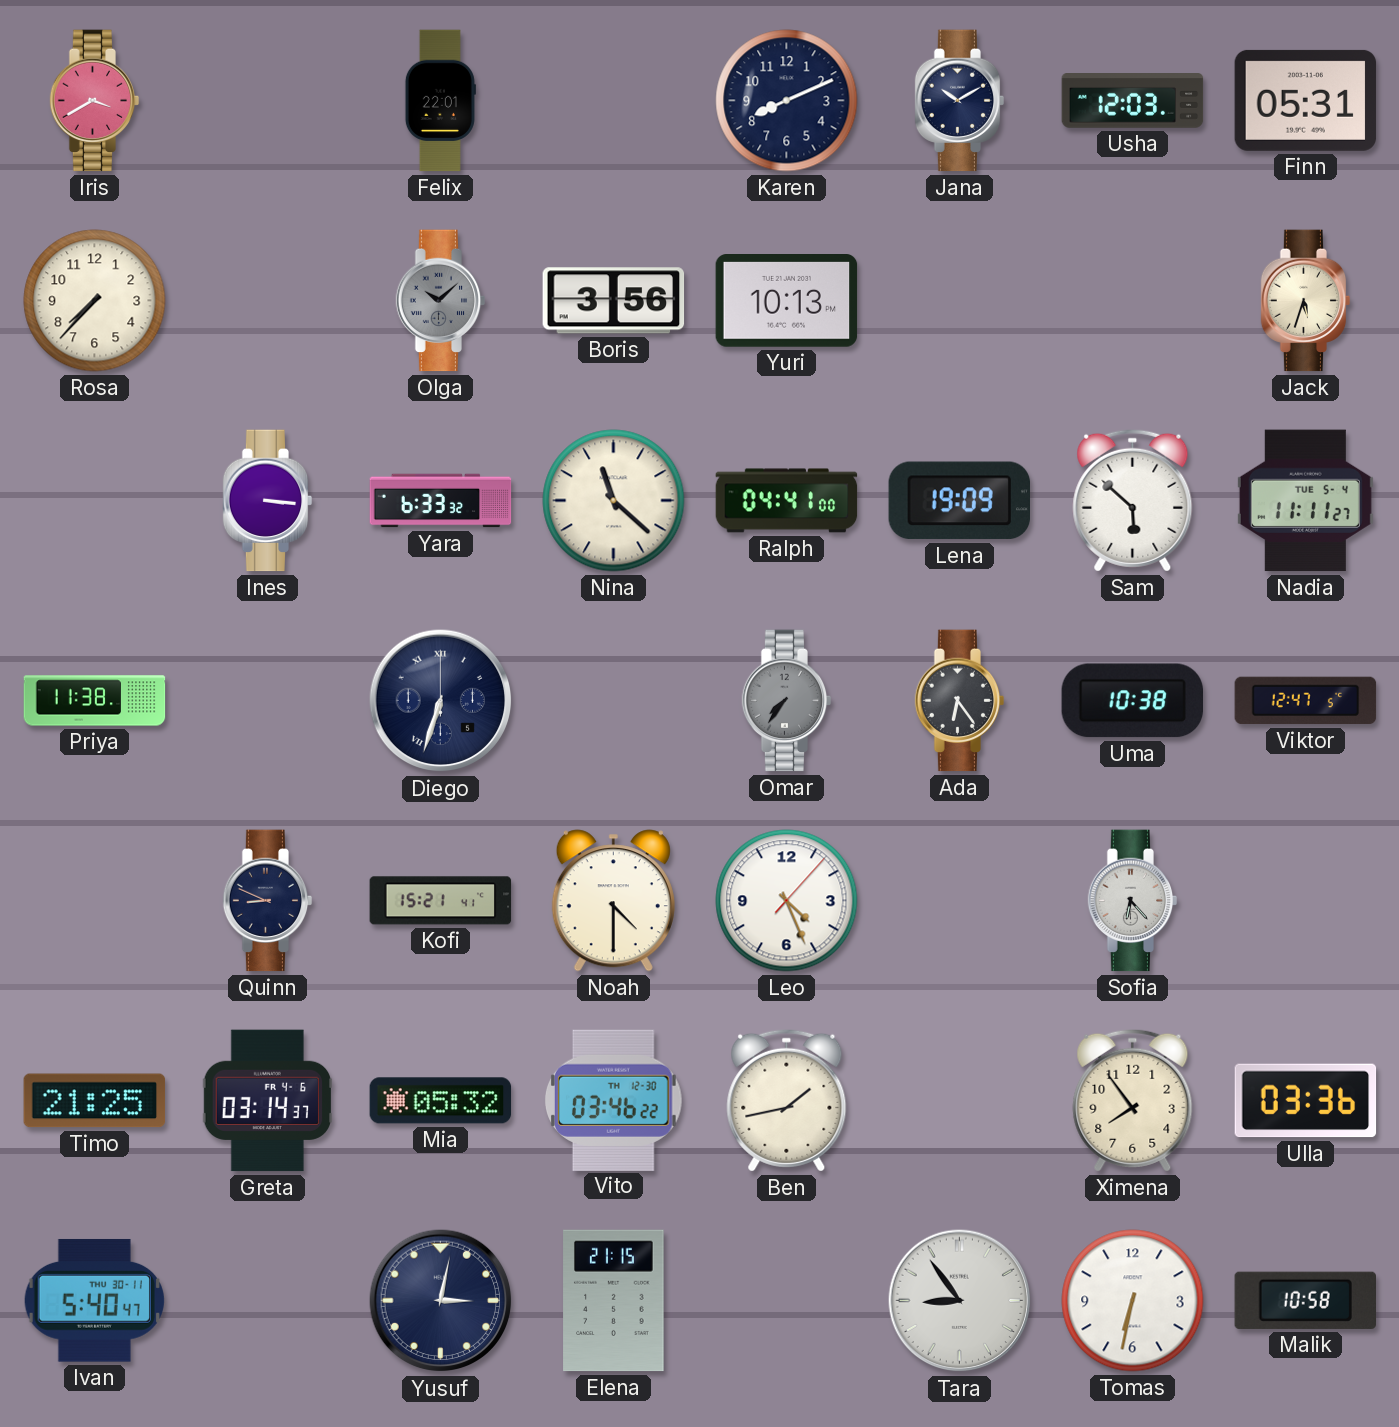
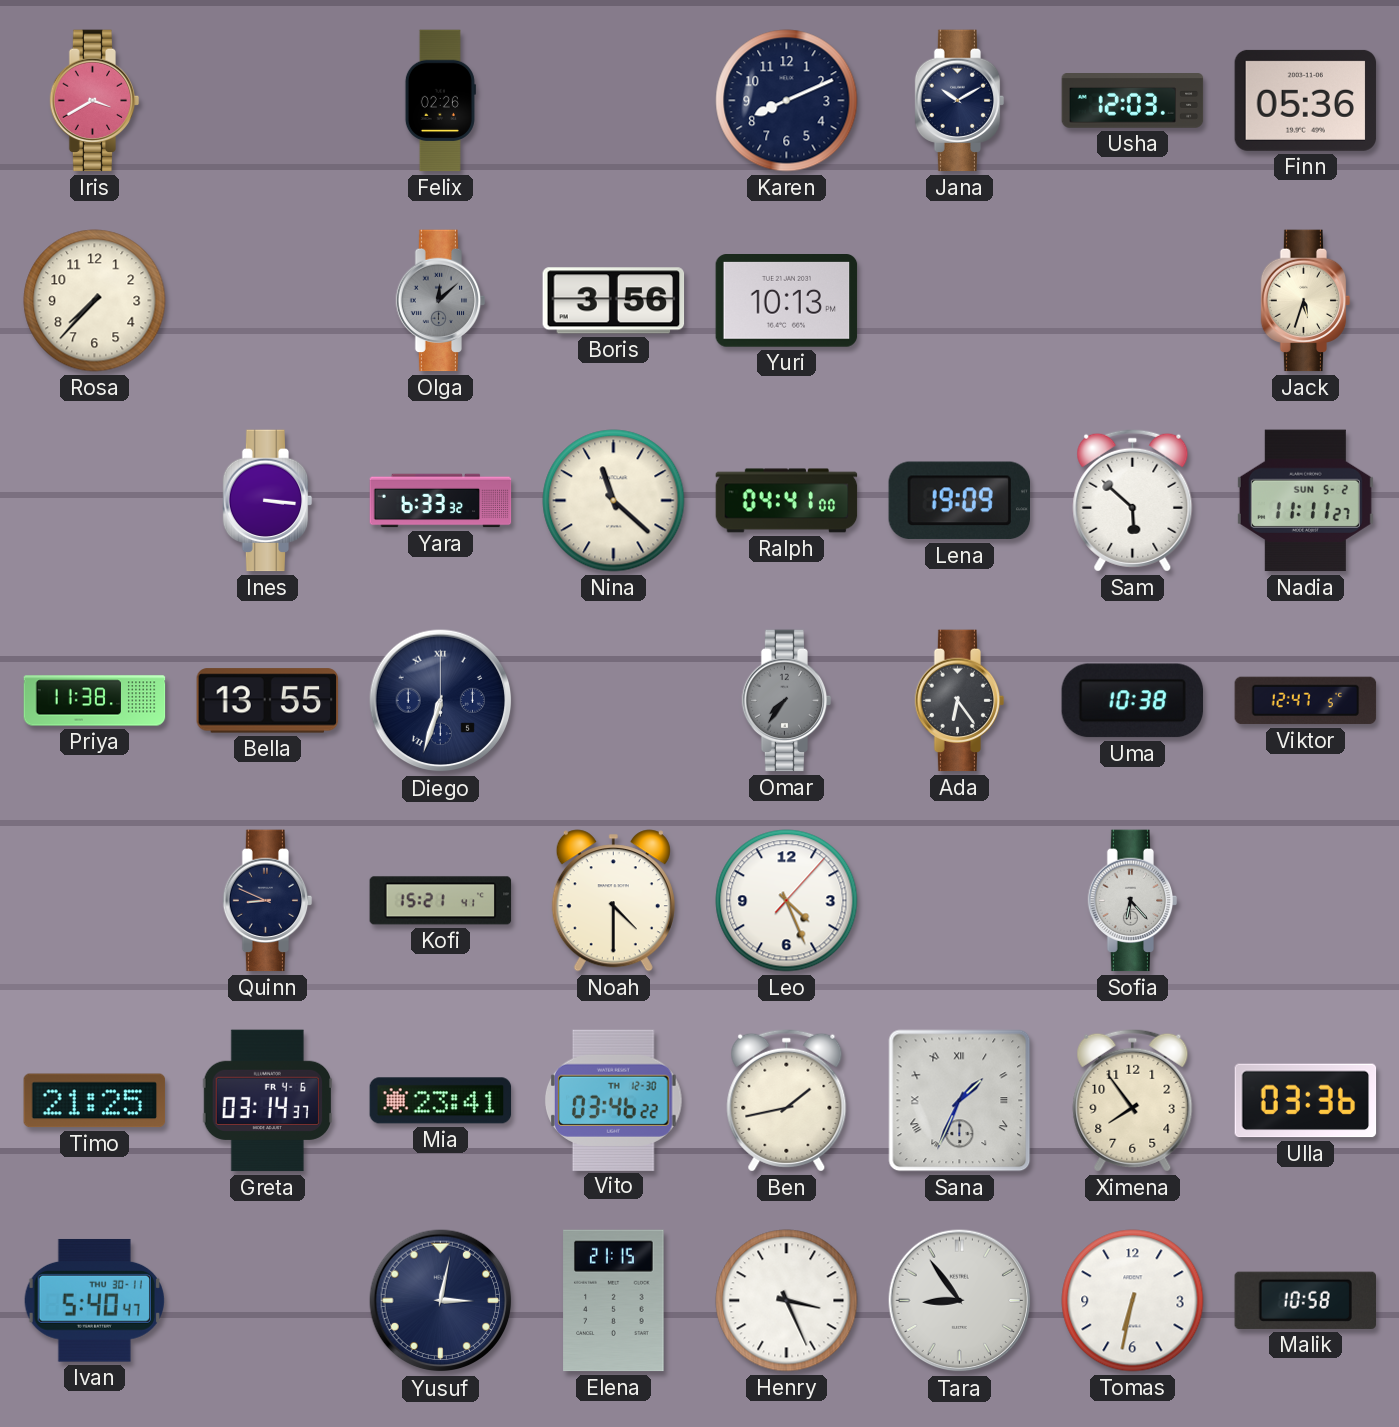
Felix: 22:01 -> 02:26
Finn: 05:31 -> 05:36
Olga: 10:08 -> 12:08
Nadia date: TUE 5-4 -> SUN 5-2
Bella: none -> 13:55
Mia: 05:32 -> 23:41
Sana: none -> 1:34
Henry: none -> 3:26
